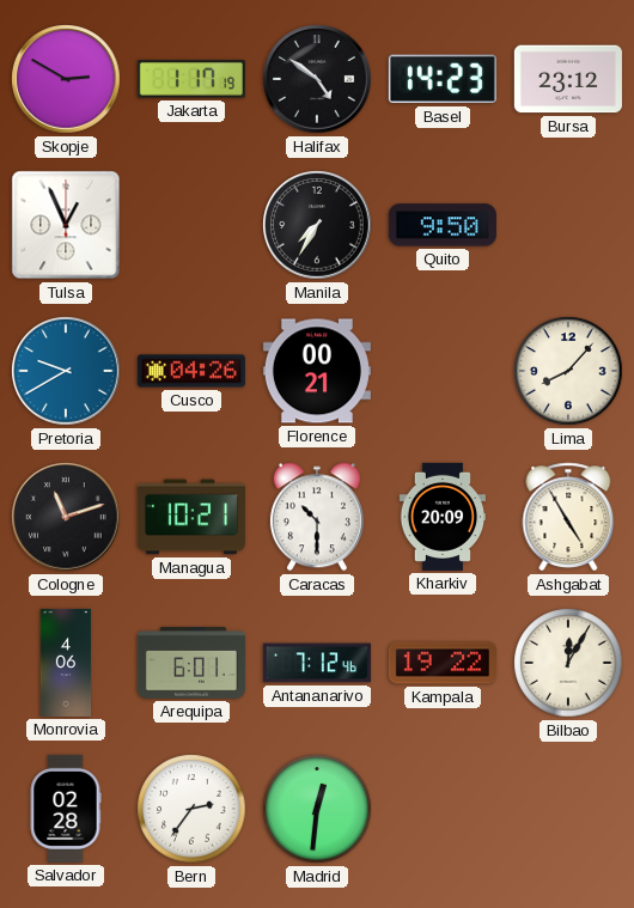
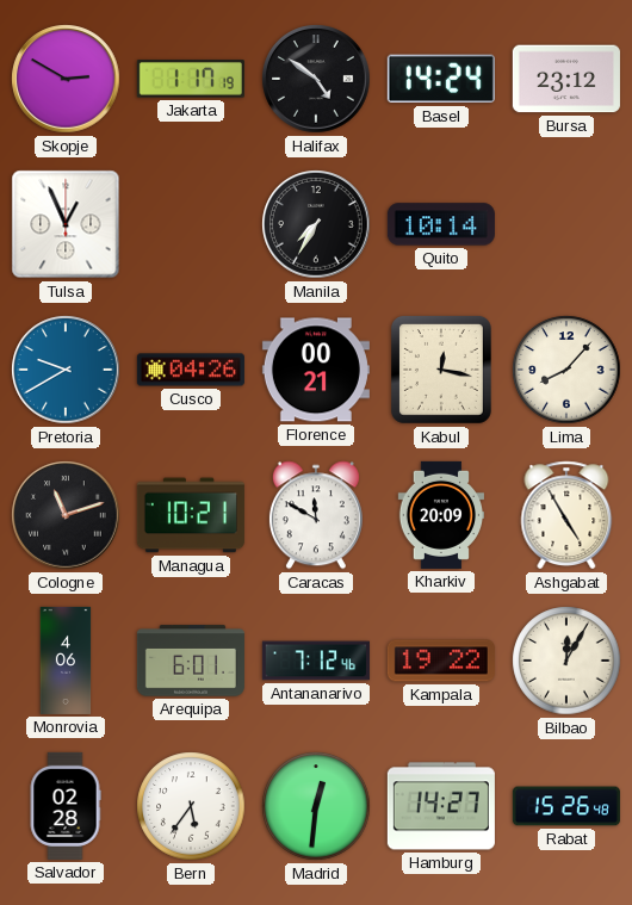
Basel: 14:23 -> 14:24
Quito: 9:50 -> 10:14
Kabul: none -> 12:17
Caracas: 10:30 -> 11:50
Bern: 2:36 -> 5:36
Hamburg: none -> 14:27
Rabat: none -> 15:26
